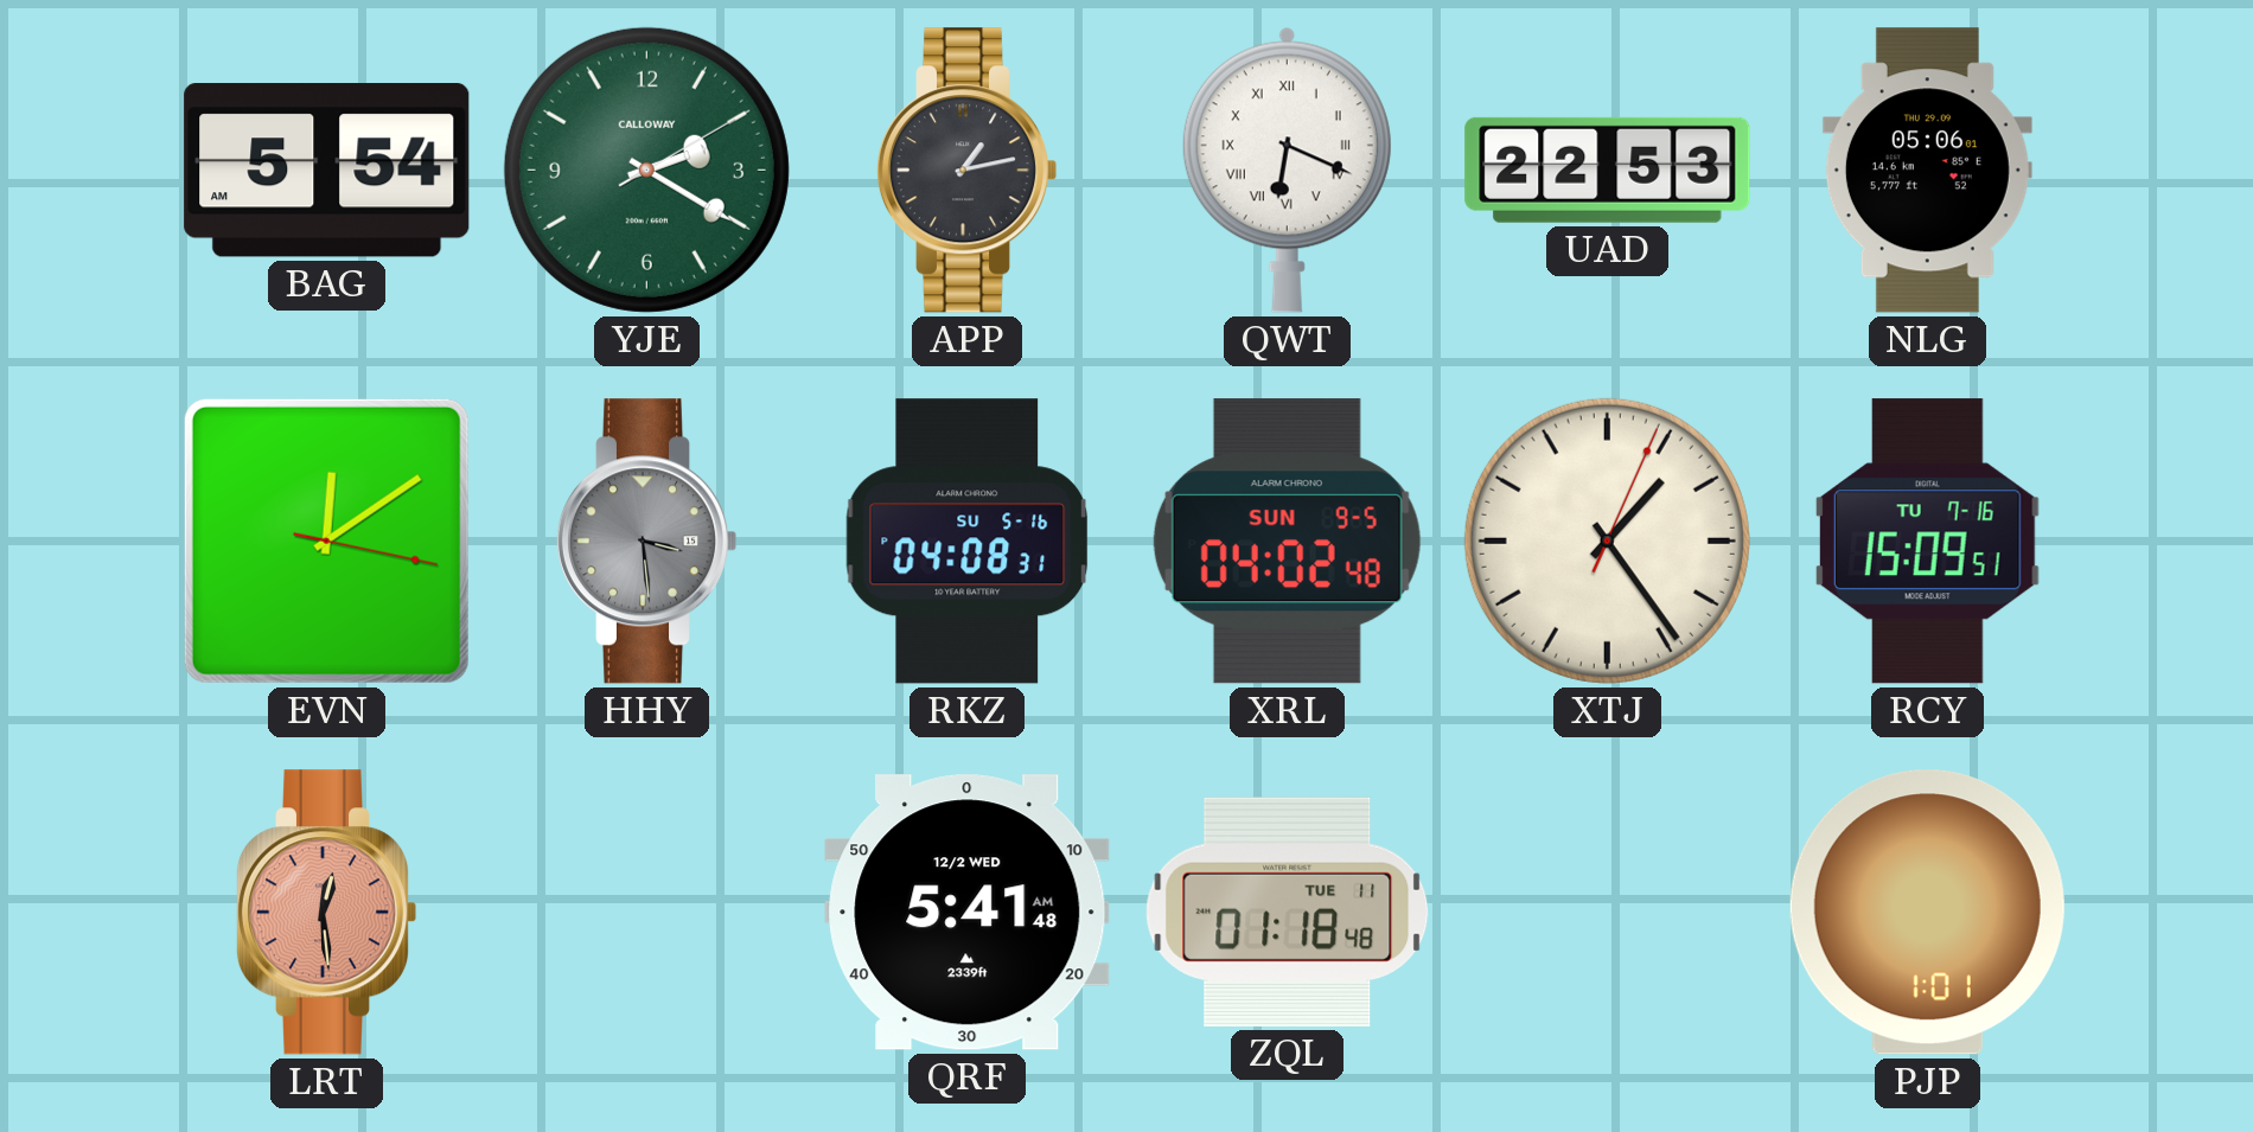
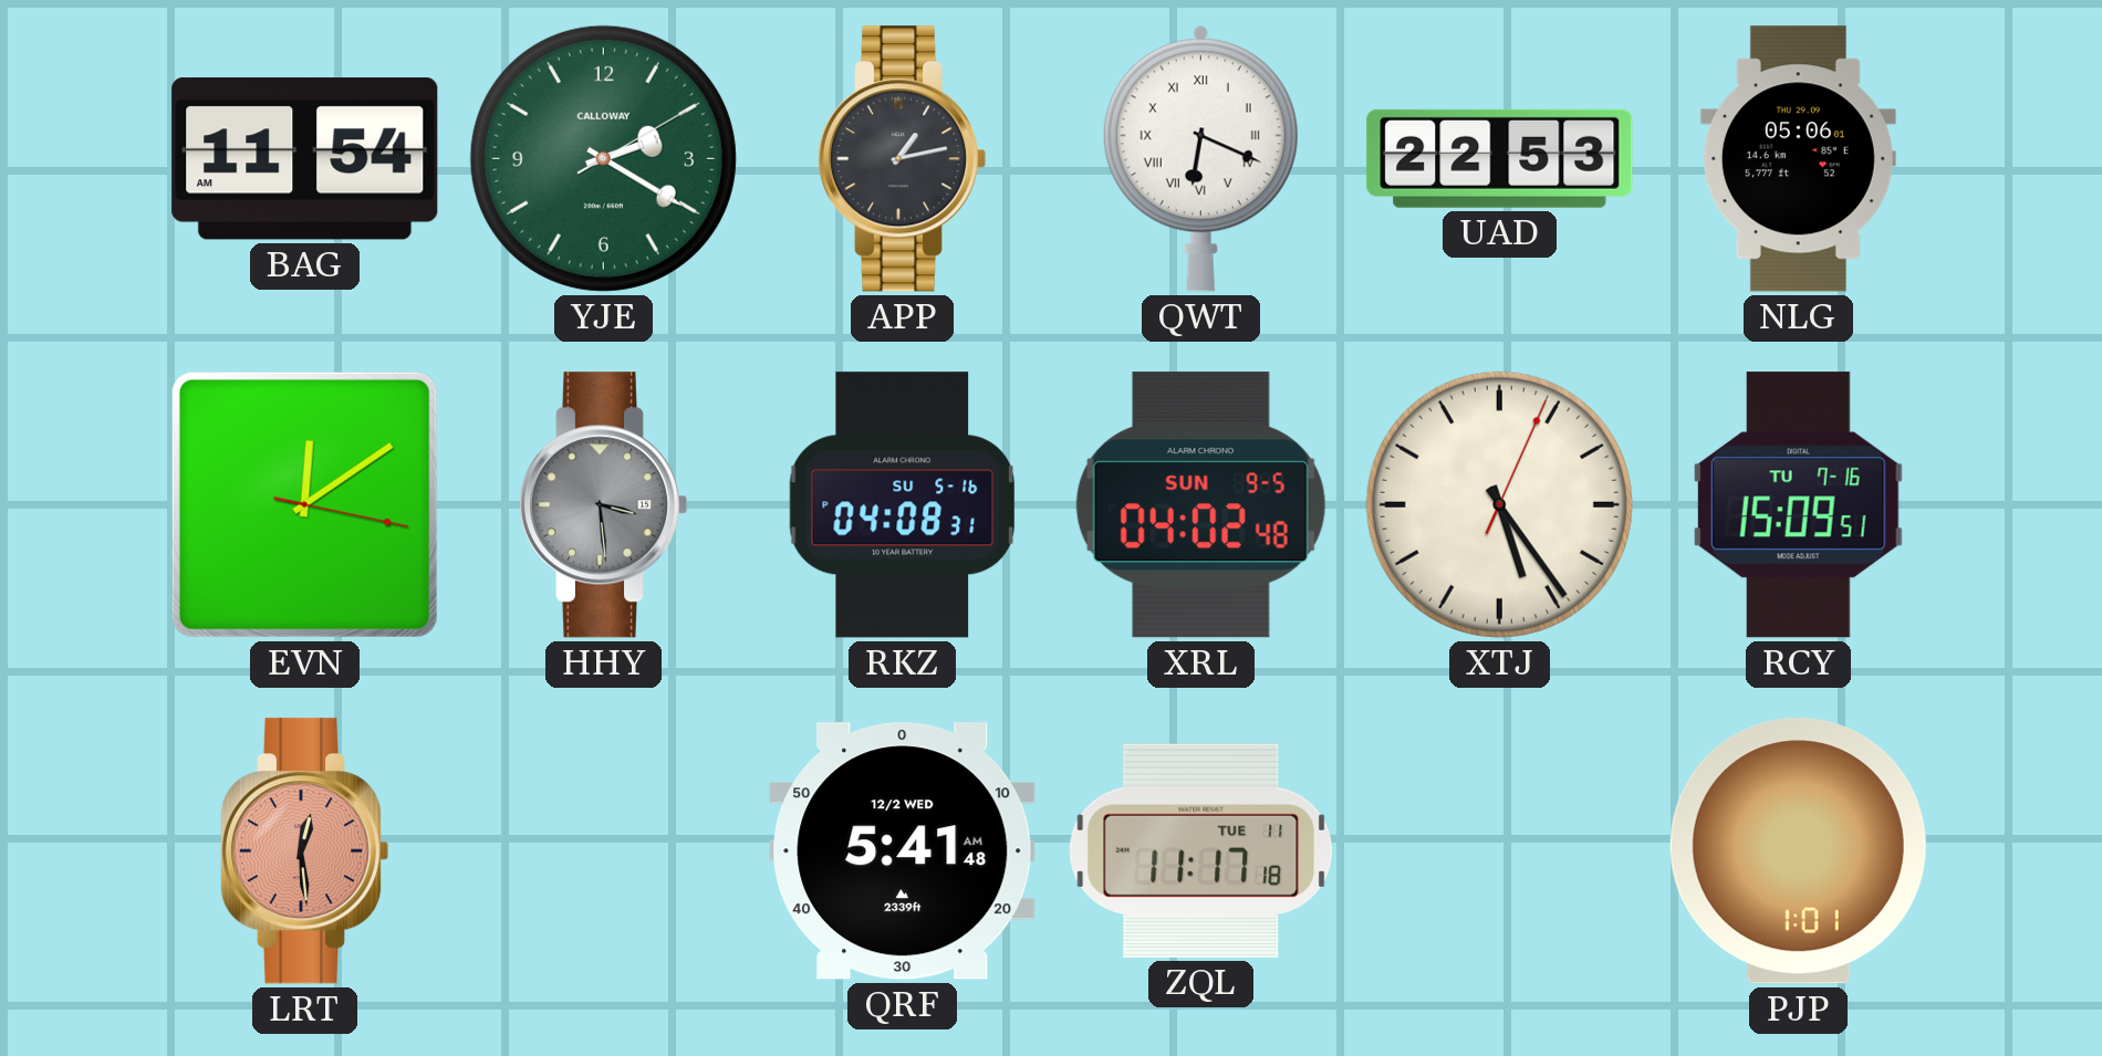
BAG: 5:54 -> 11:54
XTJ: 1:24 -> 5:24
ZQL: 01:18 -> 11:17
